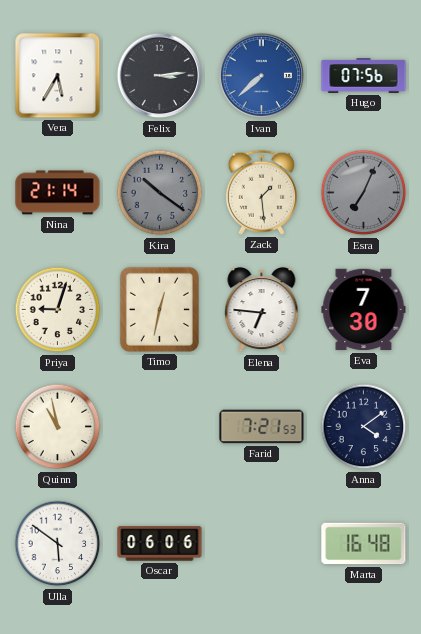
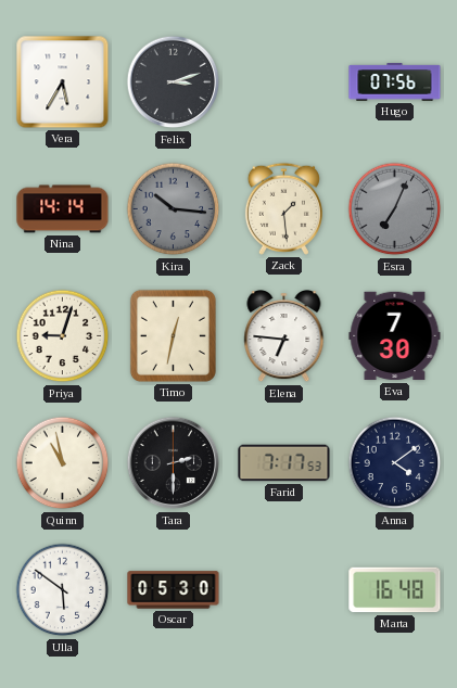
Felix: 3:14 -> 3:12
Ivan: 7:38 -> none
Nina: 21:14 -> 14:14
Kira: 10:21 -> 10:16
Tara: none -> 2:30
Farid: 7:21 -> 7:17
Oscar: 06:06 -> 05:30
